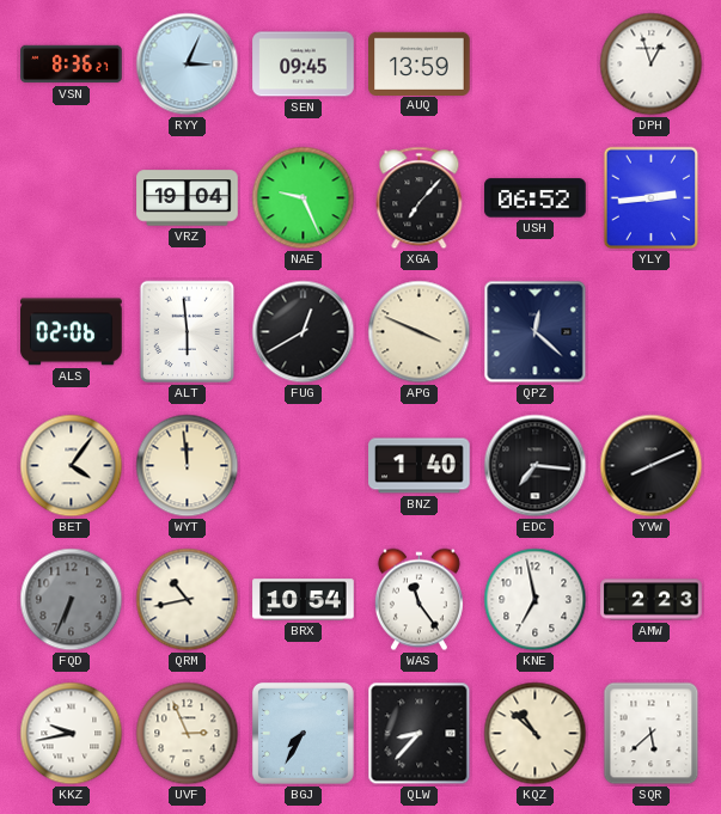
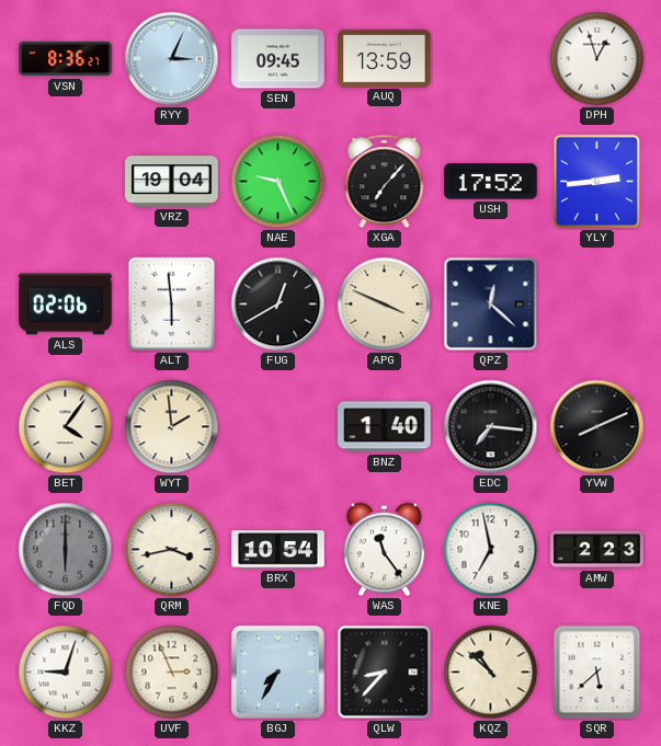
USH: 06:52 -> 17:52
WYT: 11:59 -> 1:59
FQD: 6:34 -> 6:00
QRM: 10:43 -> 3:43
KKZ: 9:43 -> 9:03
